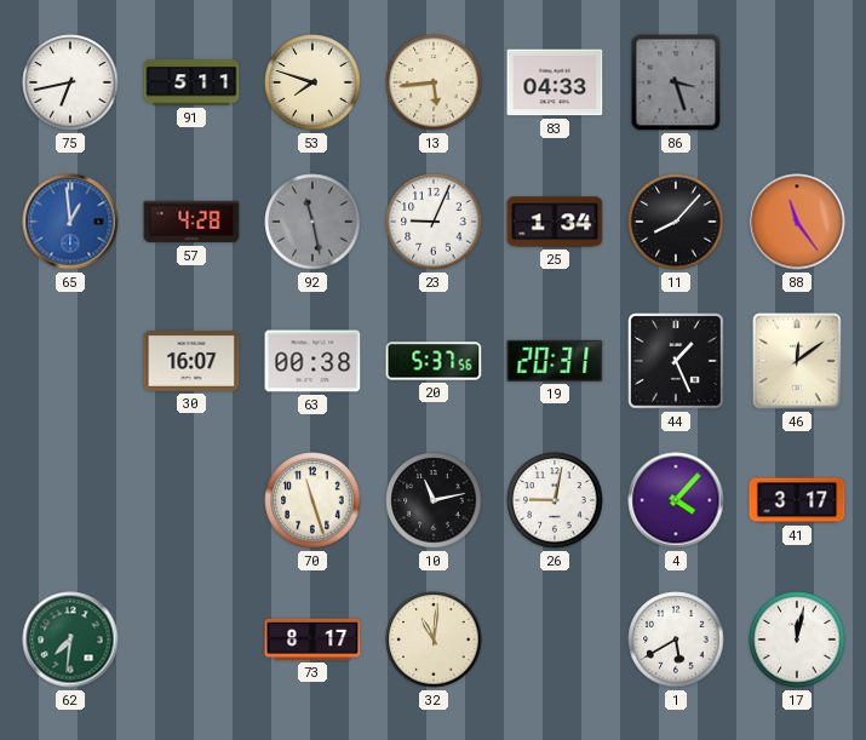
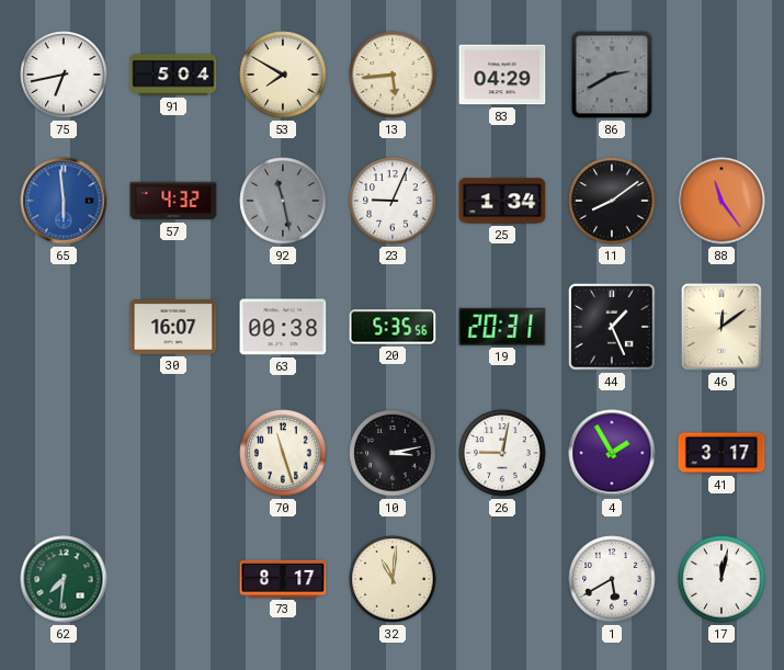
91: 5:11 -> 5:04
53: 7:48 -> 7:50
83: 04:33 -> 04:29
86: 3:27 -> 2:40
65: 12:59 -> 5:59
57: 4:28 -> 4:32
11: 8:07 -> 8:09
20: 5:37 -> 5:35
10: 11:13 -> 3:13
4: 4:07 -> 1:55
